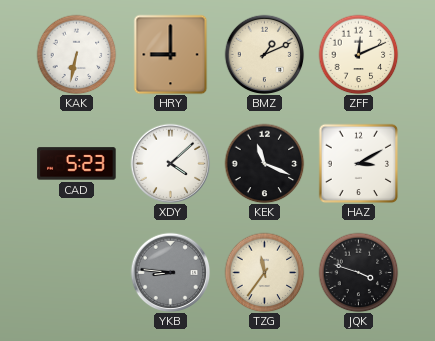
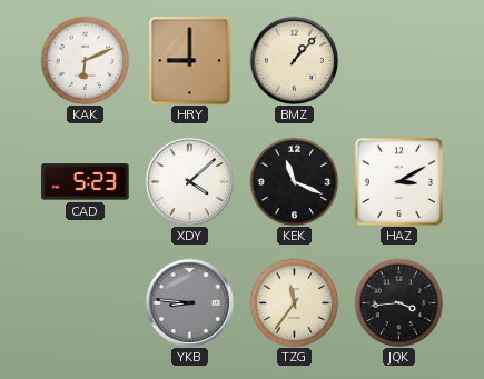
KAK: 6:32 -> 6:11
BMZ: 1:11 -> 1:07
ZFF: 12:11 -> none
JQK: 3:48 -> 3:44
